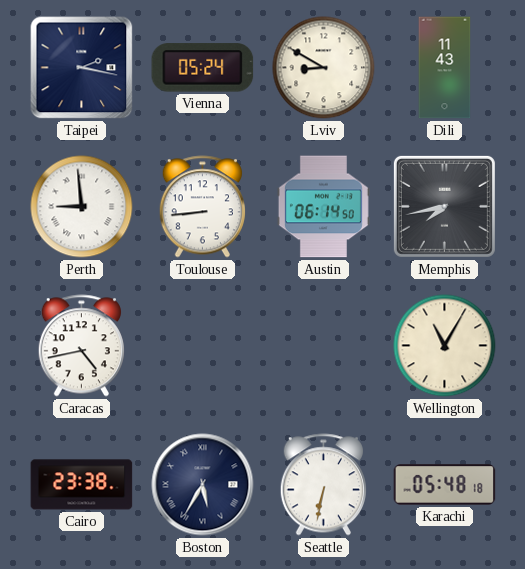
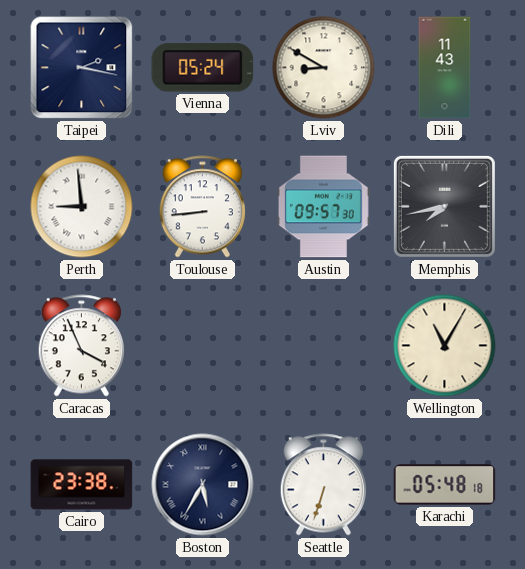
Austin: 06:14 -> 09:57
Caracas: 4:43 -> 3:56
Seattle: 6:32 -> 6:33
